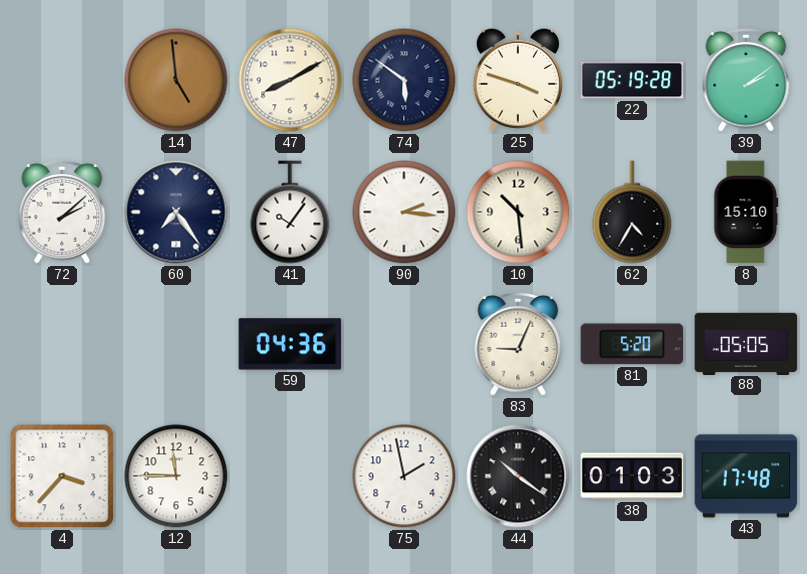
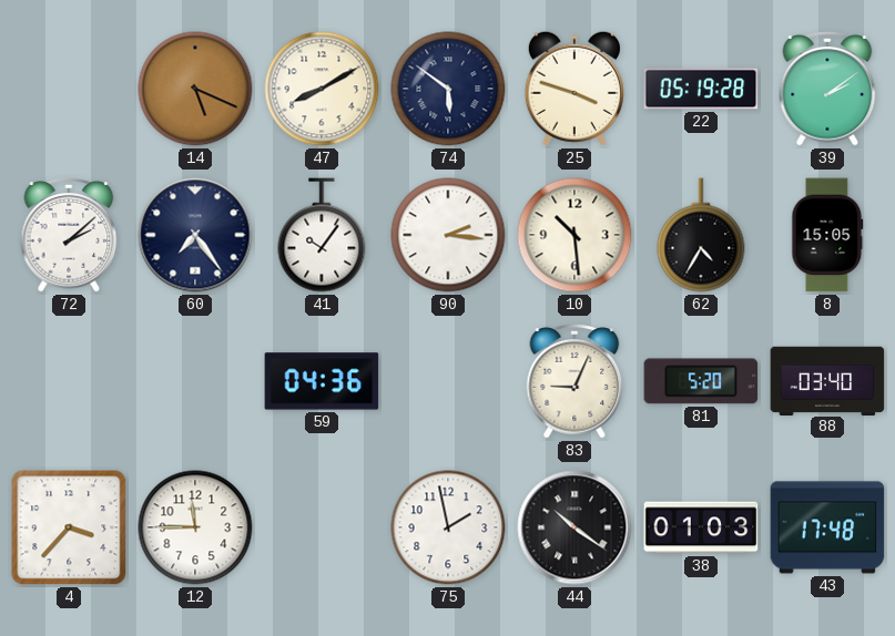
14: 4:59 -> 5:19
8: 15:10 -> 15:05
88: 05:05 -> 03:40
